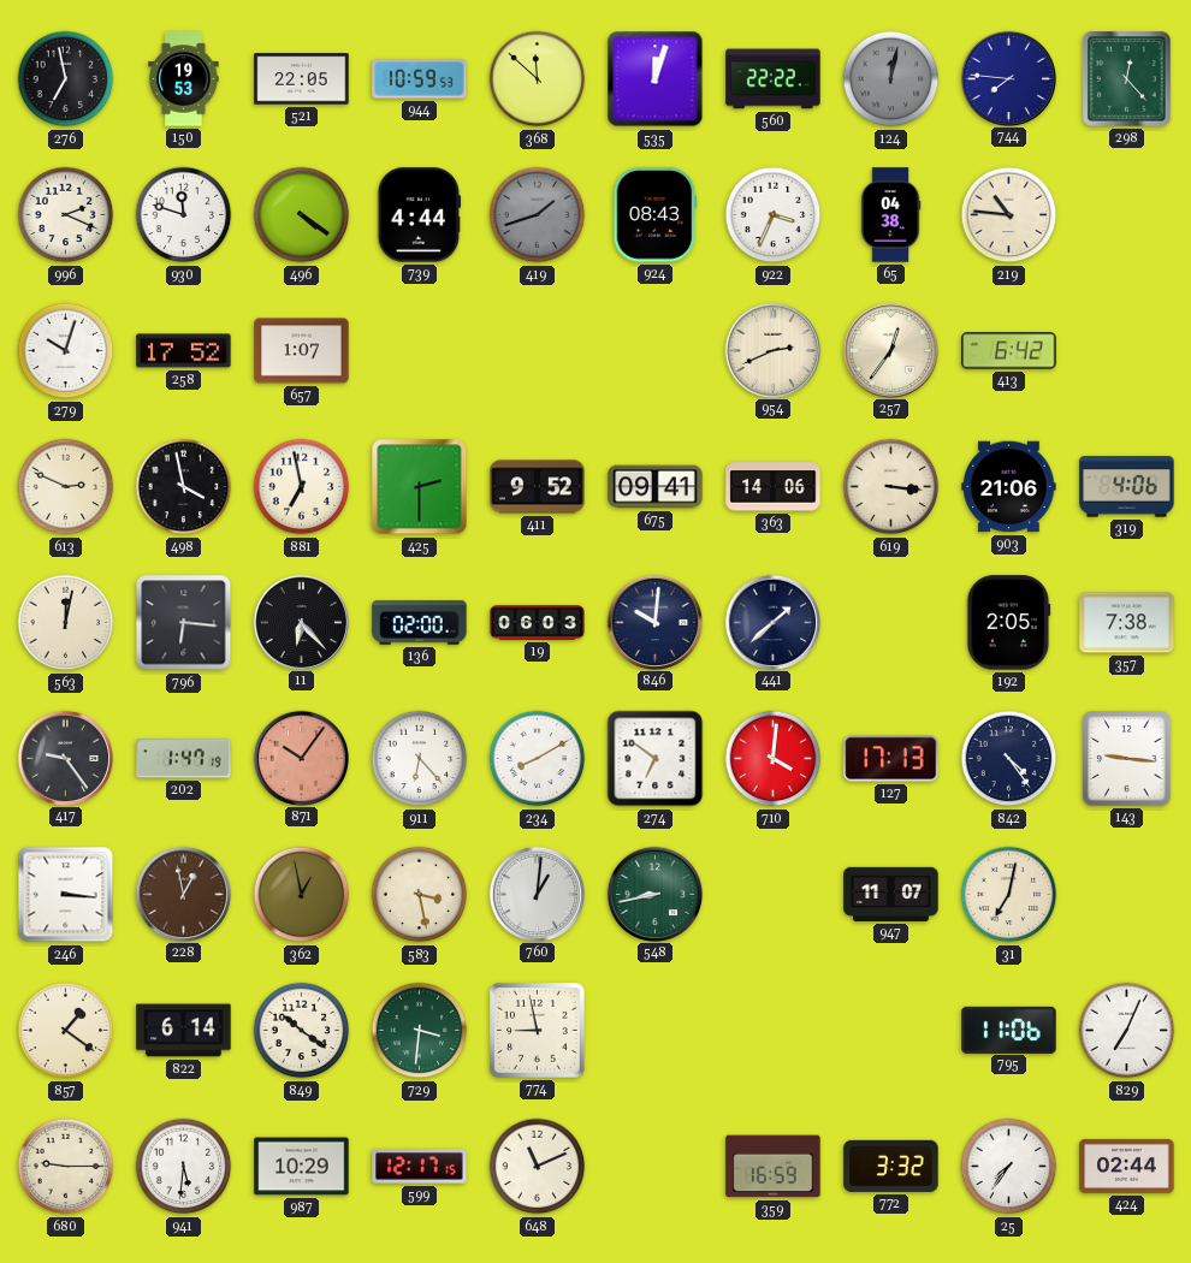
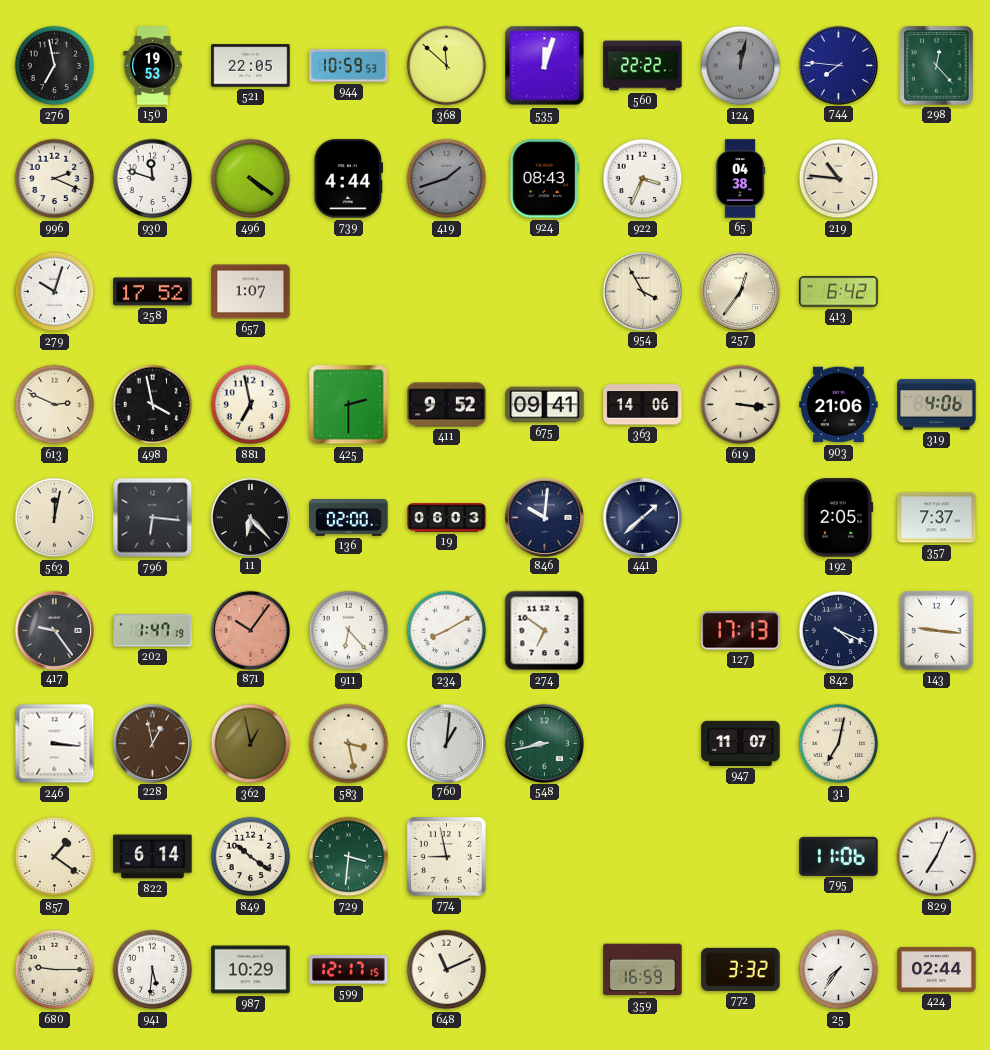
954: 2:41 -> 3:55
357: 7:38 -> 7:37
710: 4:01 -> none
842: 4:24 -> 4:19
